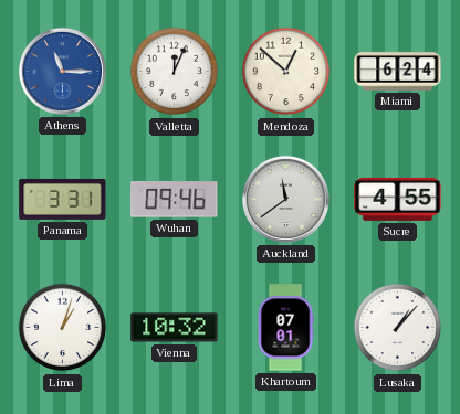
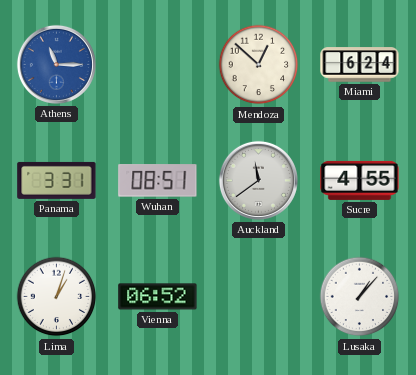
Valletta: 12:04 -> none
Wuhan: 09:46 -> 08:51
Vienna: 10:32 -> 06:52
Khartoum: 07:01 -> none
